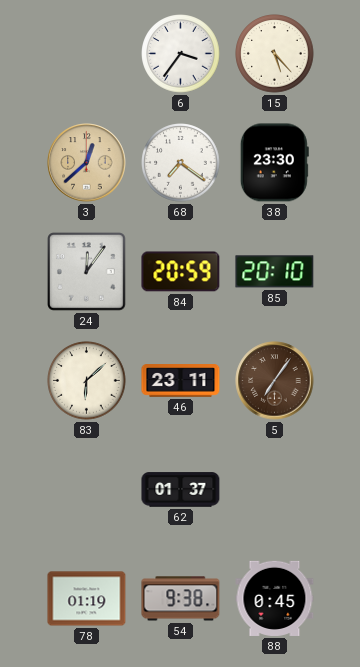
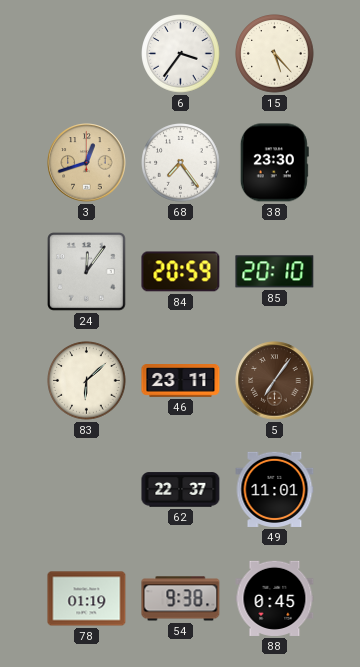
3: 12:38 -> 12:42
68: 7:21 -> 7:24
62: 01:37 -> 22:37
49: none -> 11:01
